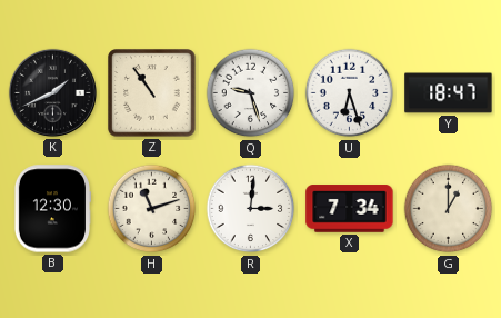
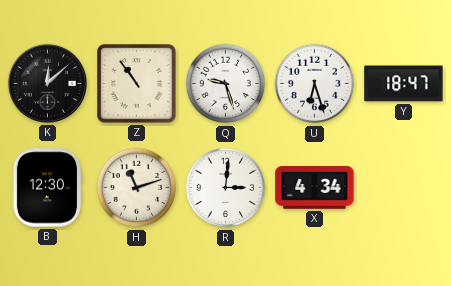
K: 1:41 -> 12:08
X: 7:34 -> 4:34
G: 1:00 -> none
